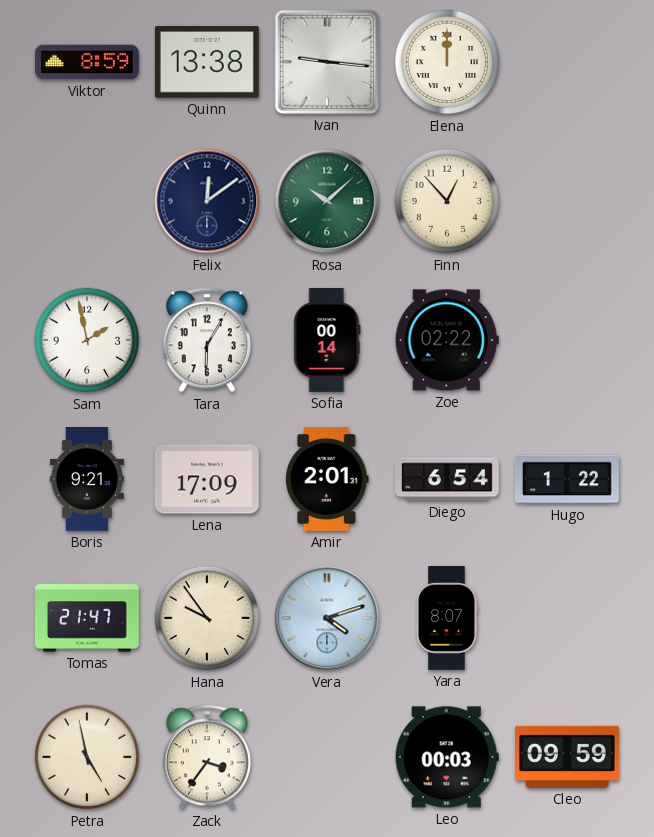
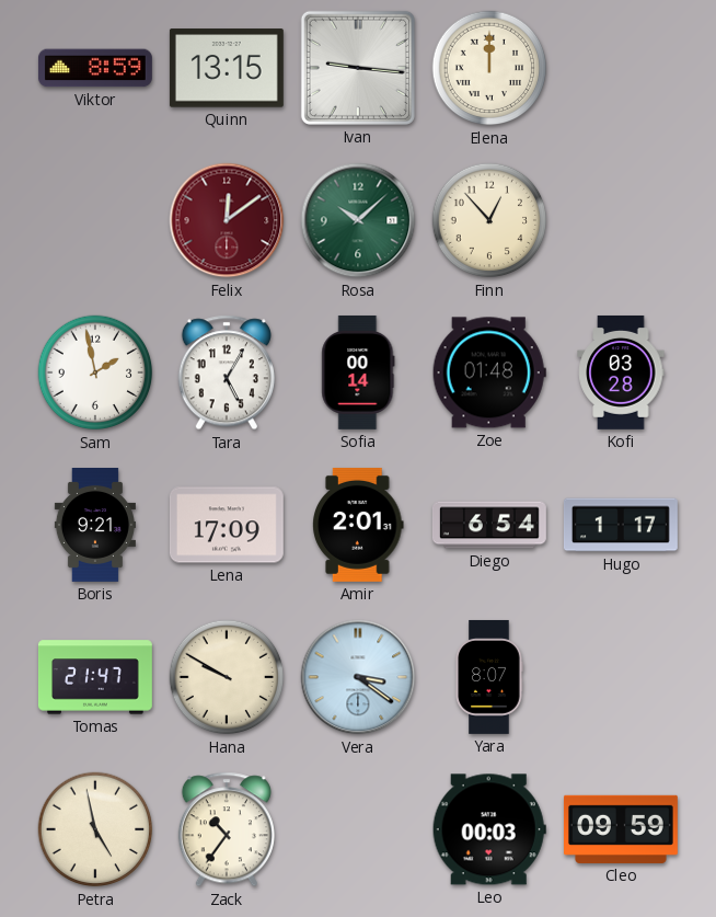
Quinn: 13:38 -> 13:15
Felix dial: navy -> burgundy
Tara: 6:05 -> 5:05
Zoe: 02:22 -> 01:48
Kofi: none -> 03:28
Hugo: 1:22 -> 1:17
Hana: 9:54 -> 9:50
Vera: 4:12 -> 3:21
Zack: 3:36 -> 10:36
